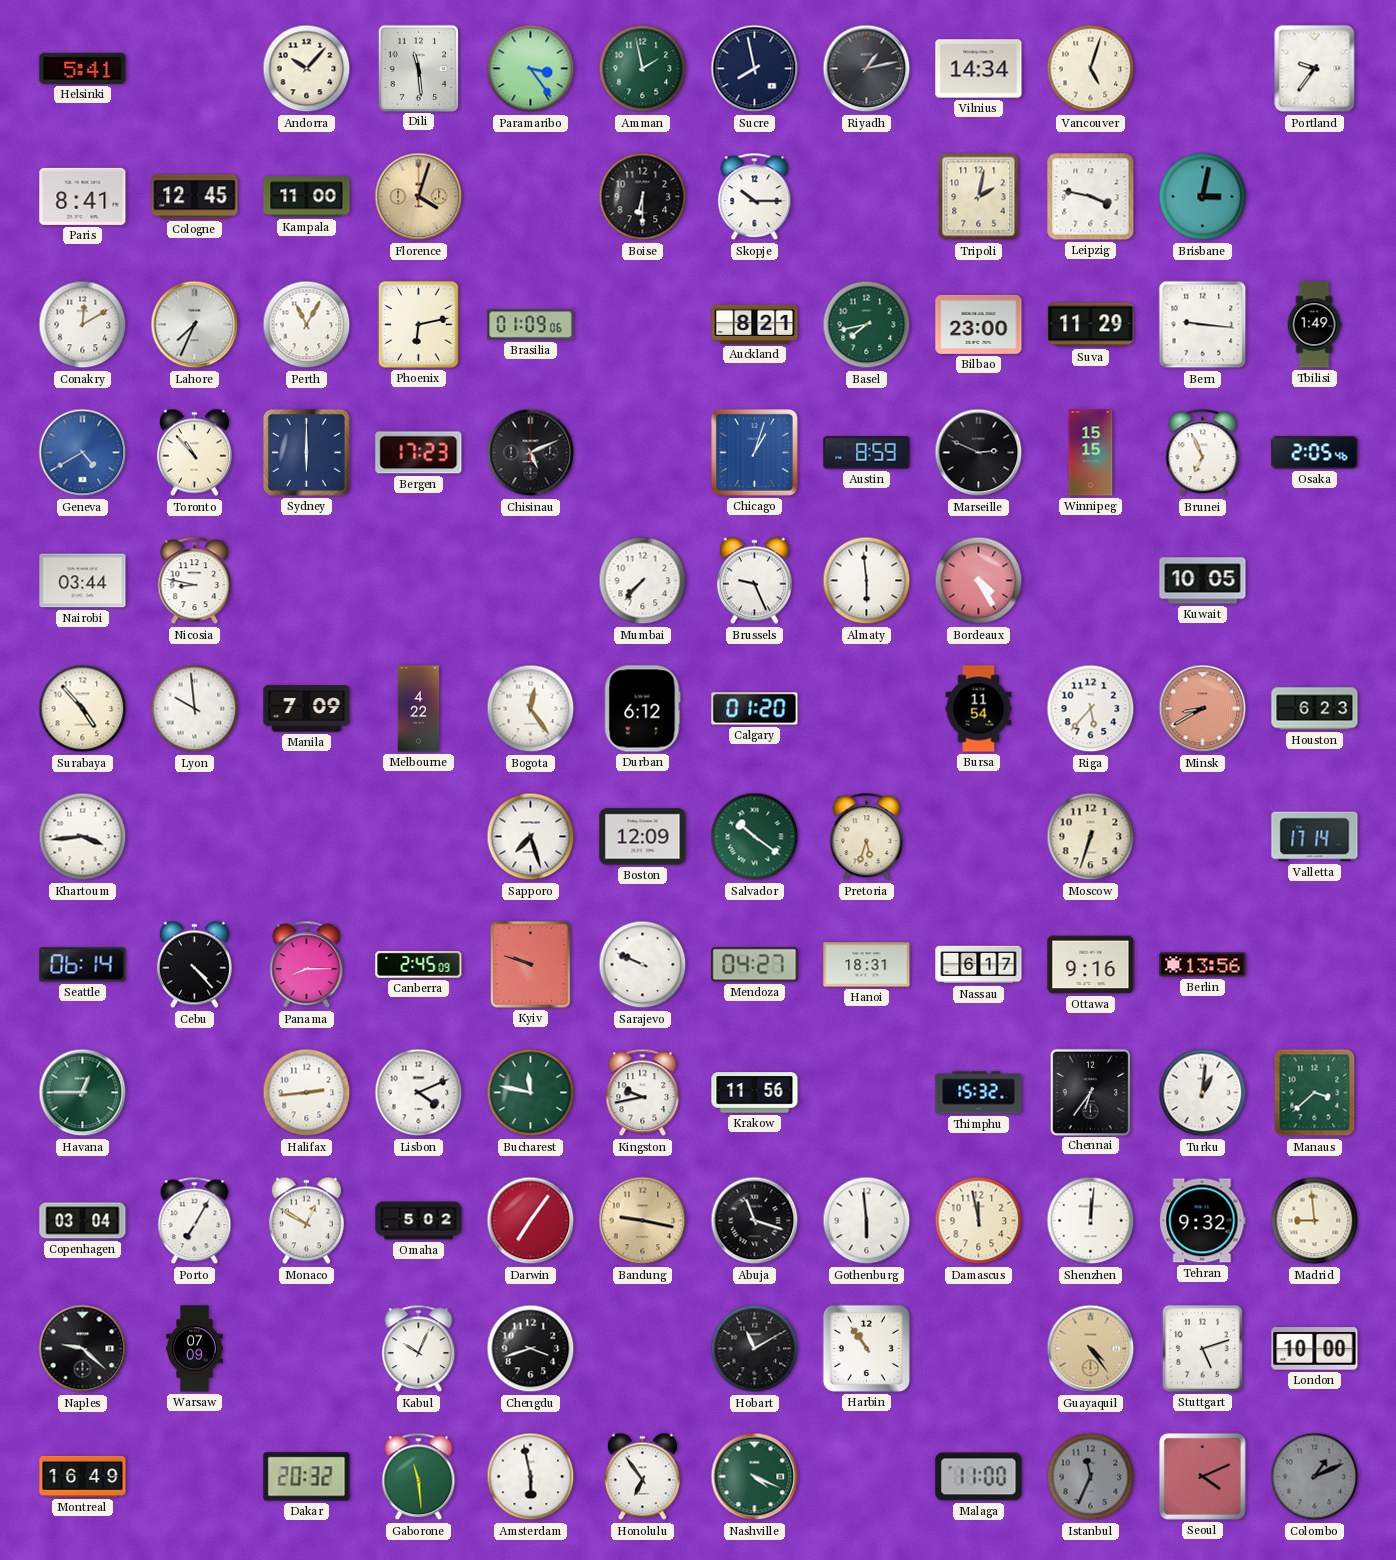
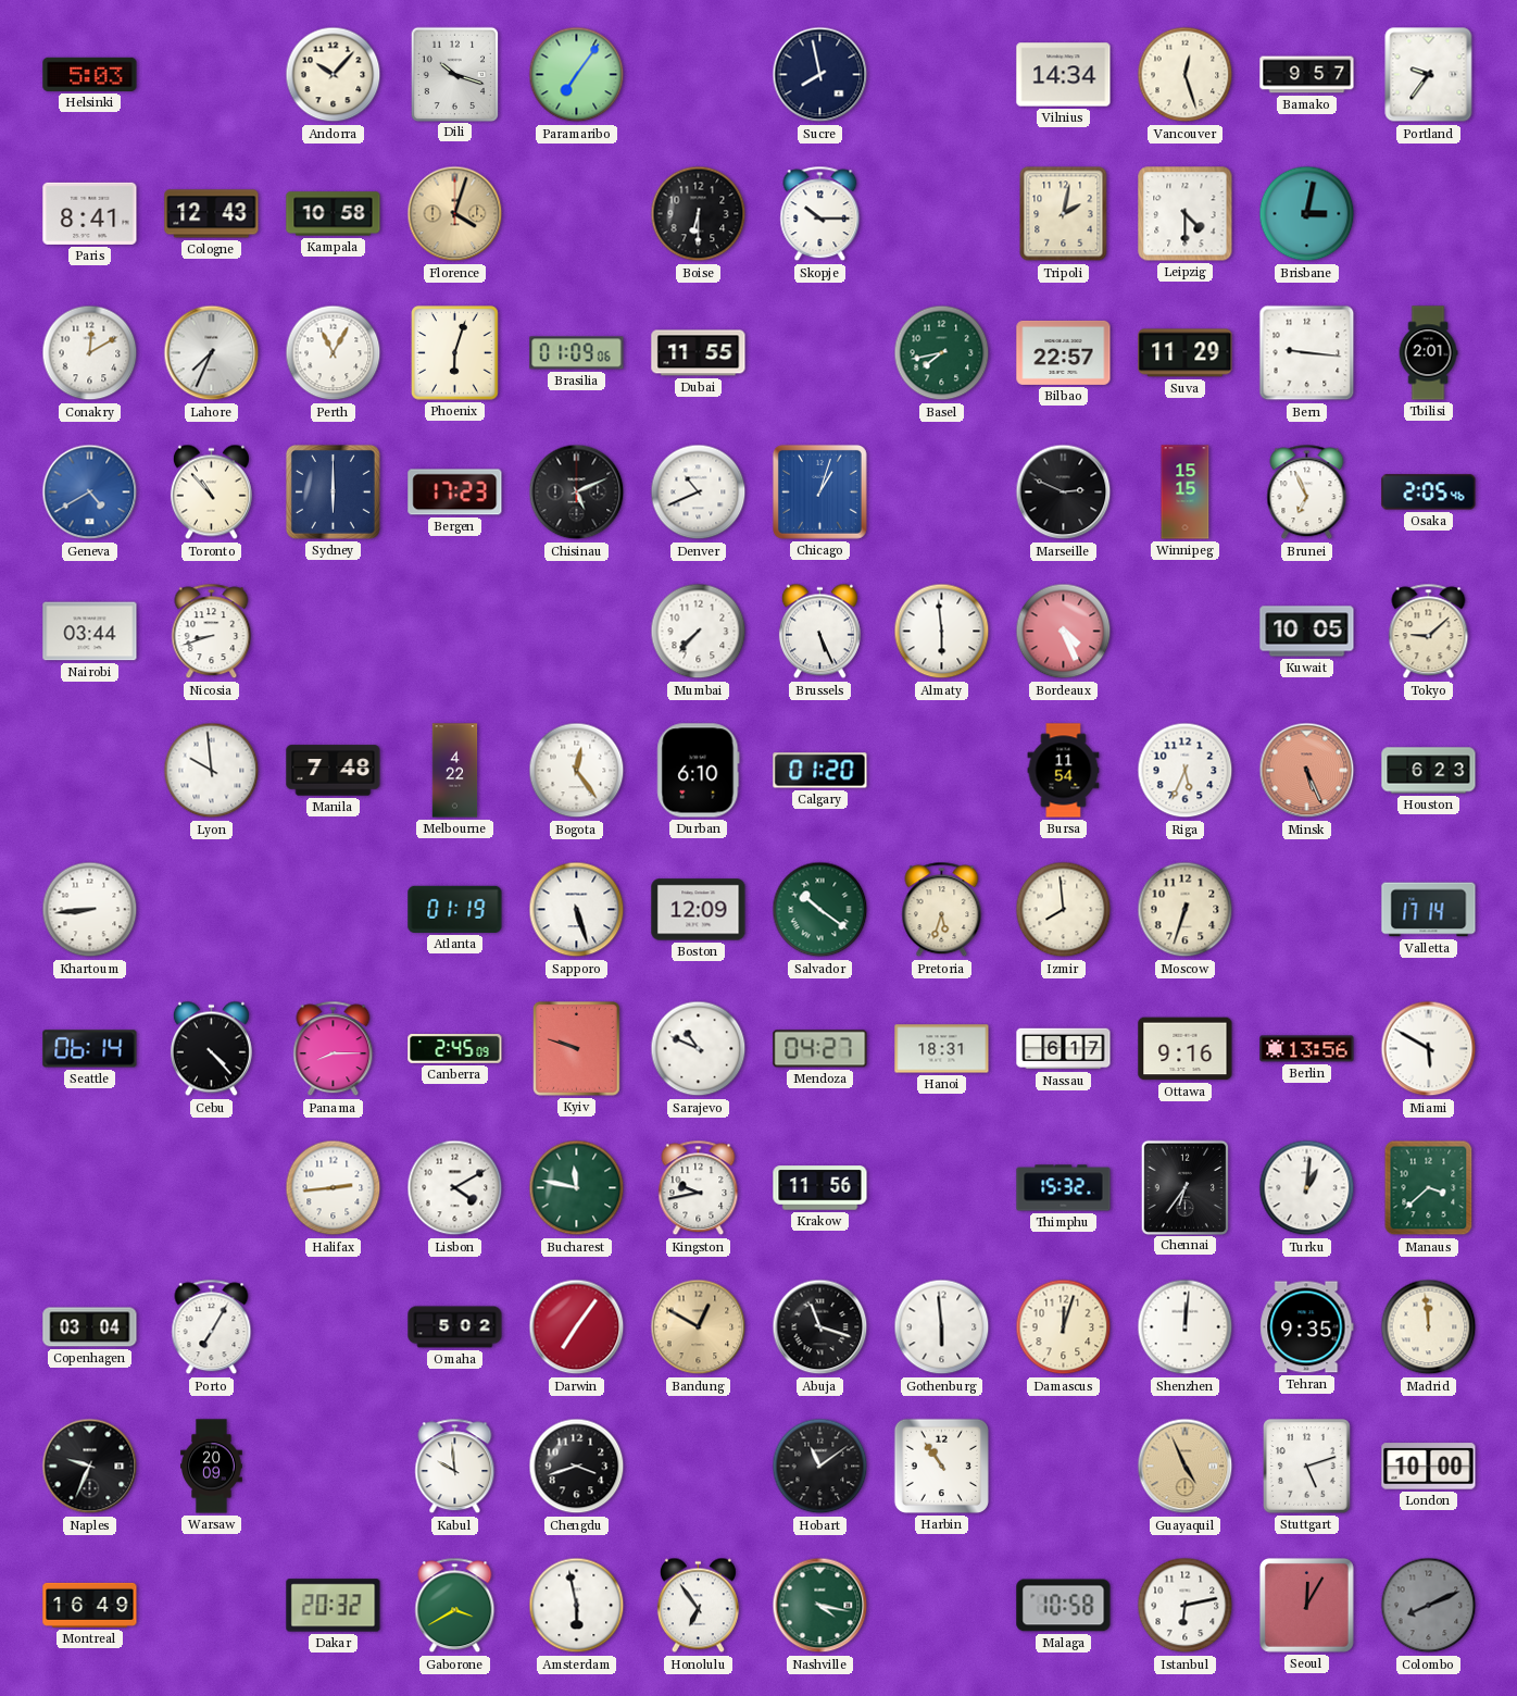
Helsinki: 5:41 -> 5:03
Dili: 11:29 -> 10:18
Paramaribo: 3:24 -> 7:06
Amman: 1:58 -> none
Riyadh: 1:13 -> none
Vancouver: 5:03 -> 12:27
Bamako: none -> 9:57
Cologne: 12:45 -> 12:43
Kampala: 11:00 -> 10:58
Leipzig: 3:47 -> 4:30
Phoenix: 6:13 -> 6:03
Dubai: none -> 11:55
Auckland: 8:21 -> none
Bilbao: 23:00 -> 22:57
Tbilisi: 1:49 -> 2:01
Denver: none -> 10:41
Austin: 8:59 -> none
Nicosia: 8:47 -> 8:42
Brussels: 9:26 -> 5:26
Bordeaux: 4:25 -> 4:26
Tokyo: none -> 9:08
Surabaya: 4:53 -> none
Manila: 7:09 -> 7:48
Durban: 6:12 -> 6:10
Riga: 5:37 -> 5:34
Minsk: 8:40 -> 5:26
Khartoum: 3:44 -> 8:44
Atlanta: none -> 01:19
Sapporo: 7:27 -> 5:27
Izmir: none -> 7:59
Sarajevo: 9:49 -> 10:49
Miami: none -> 5:50
Havana: 12:45 -> none
Lisbon: 4:11 -> 4:10
Monaco: 12:50 -> none
Bandung: 9:17 -> 12:50
Damascus: 11:58 -> 12:03
Tehran: 9:32 -> 9:35
Madrid: 8:59 -> 11:59
Naples: 9:22 -> 9:34
Warsaw: 07:09 -> 20:09
Kabul: 10:04 -> 9:59
Hobart: 11:10 -> 11:09
Guayaquil: 4:24 -> 4:56
Gaborone: 11:29 -> 3:40
Nashville: 4:19 -> 4:17
Malaga: 11:00 -> 10:58
Istanbul: 11:34 -> 6:13
Istanbul dial: grey -> white
Seoul: 4:11 -> 12:05
Colombo: 1:11 -> 8:11
